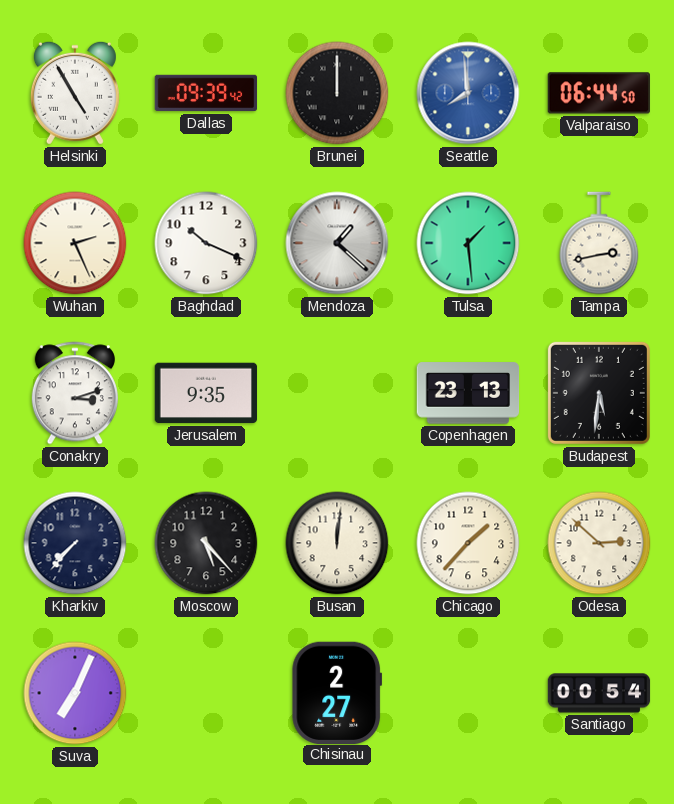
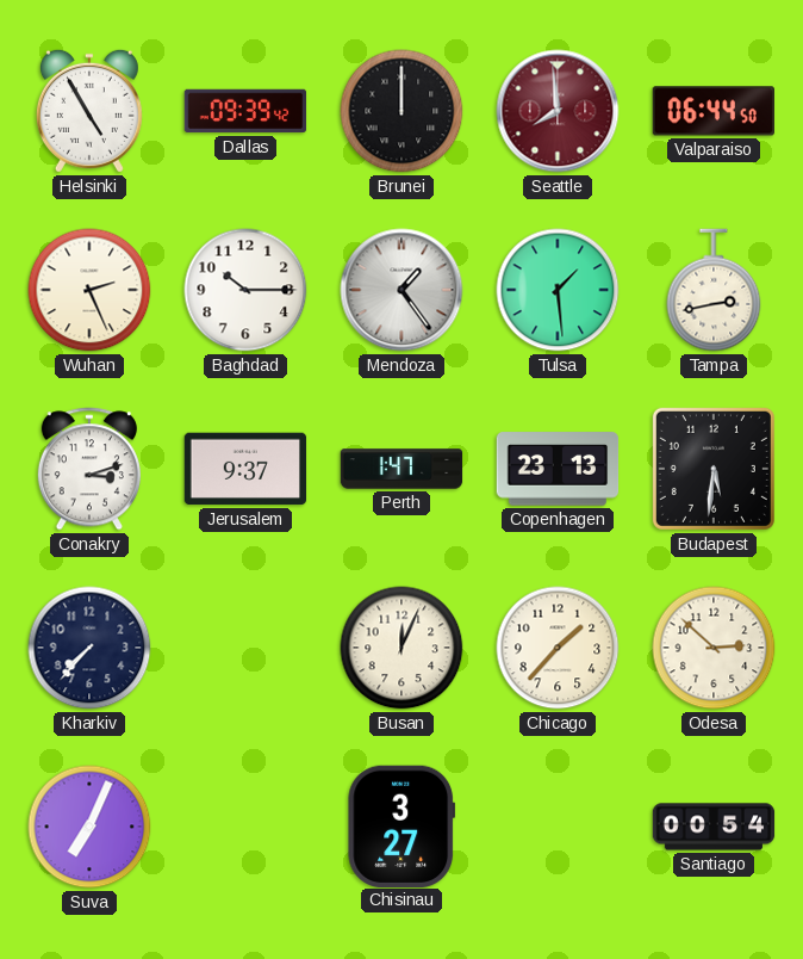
Seattle dial: blue -> burgundy
Baghdad: 10:19 -> 10:15
Mendoza: 1:22 -> 1:24
Jerusalem: 9:35 -> 9:37
Perth: none -> 1:47
Moscow: 5:23 -> none
Busan: 12:01 -> 12:04
Chisinau: 2:27 -> 3:27
